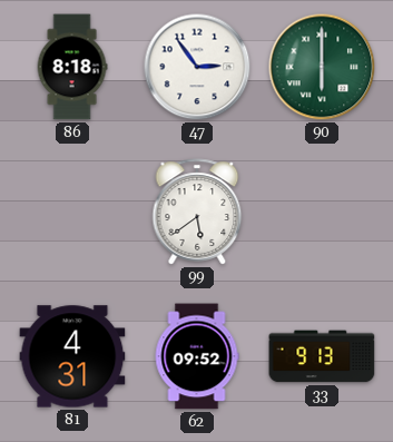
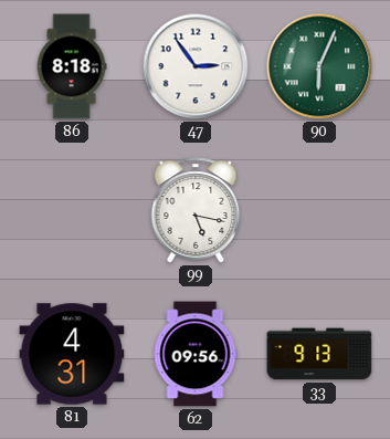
90: 6:00 -> 6:04
99: 5:39 -> 5:17
62: 09:52 -> 09:56
